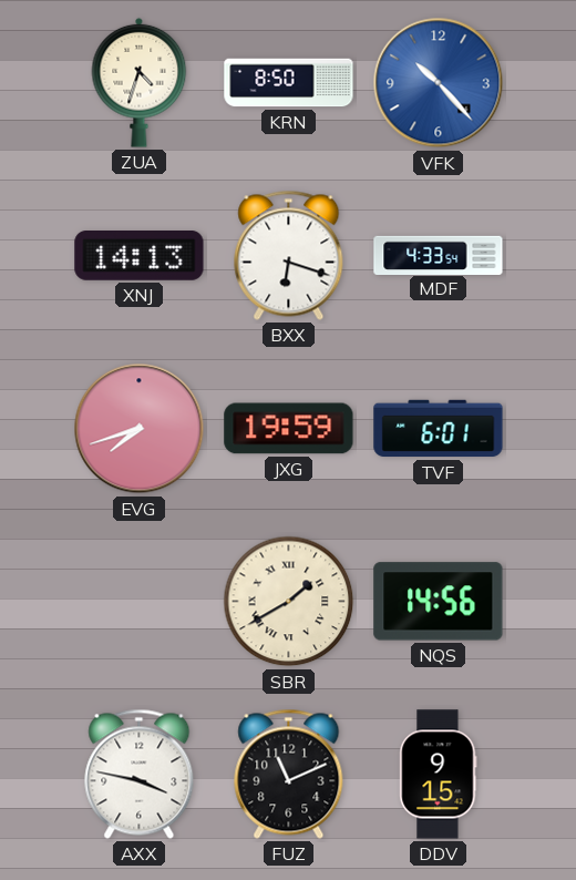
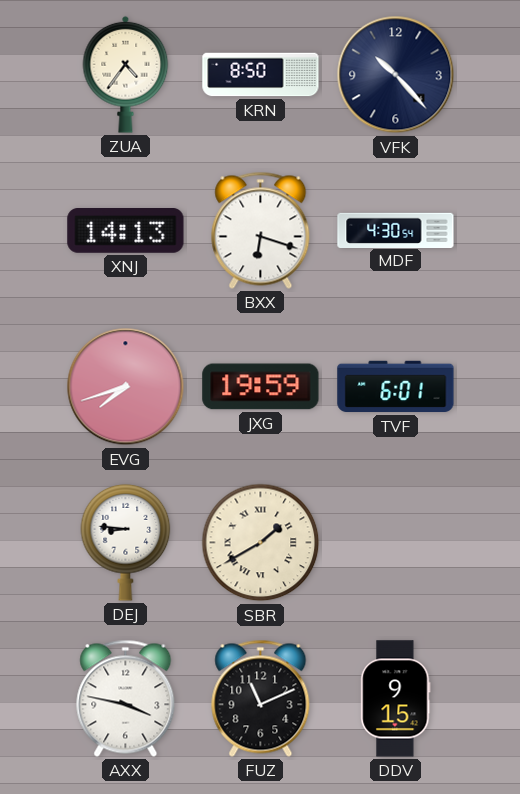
ZUA: 4:33 -> 4:36
VFK dial: blue -> navy
MDF: 4:33 -> 4:30
DEJ: none -> 8:46
NQS: 14:56 -> none
